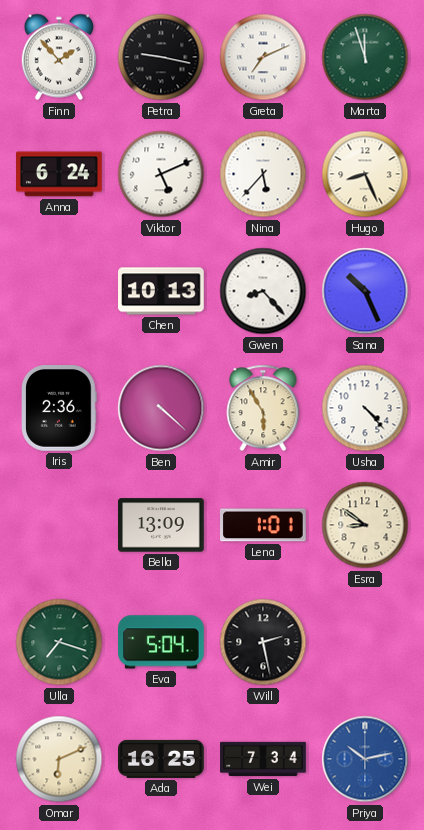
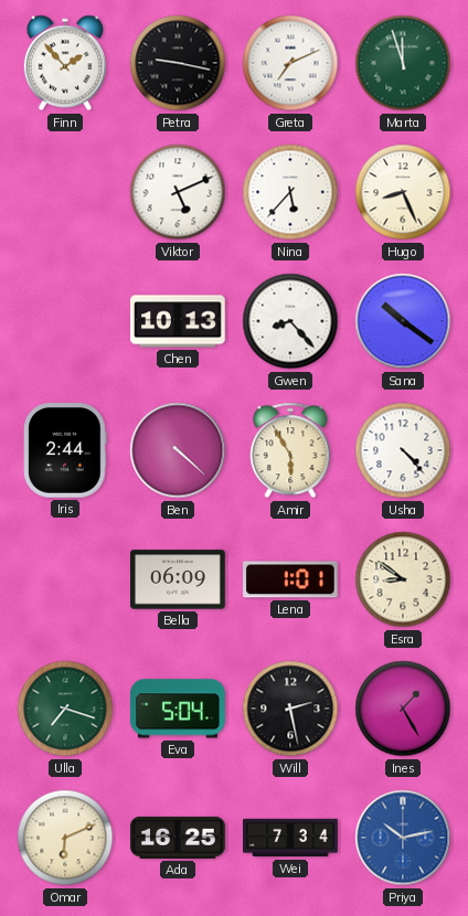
Anna: 6:24 -> none
Sana: 10:26 -> 10:21
Iris: 2:36 -> 2:44
Bella: 13:09 -> 06:09
Ines: none -> 1:25
